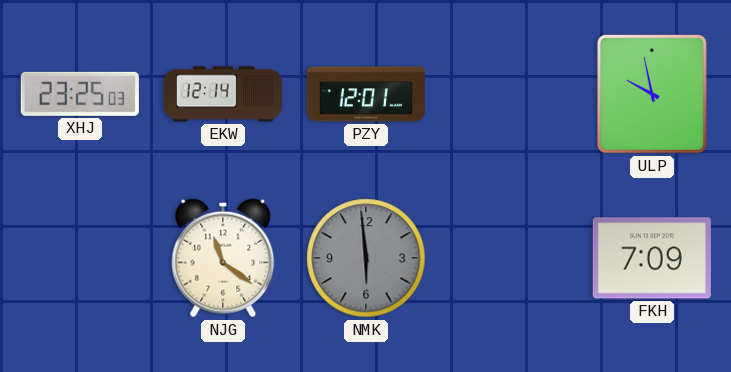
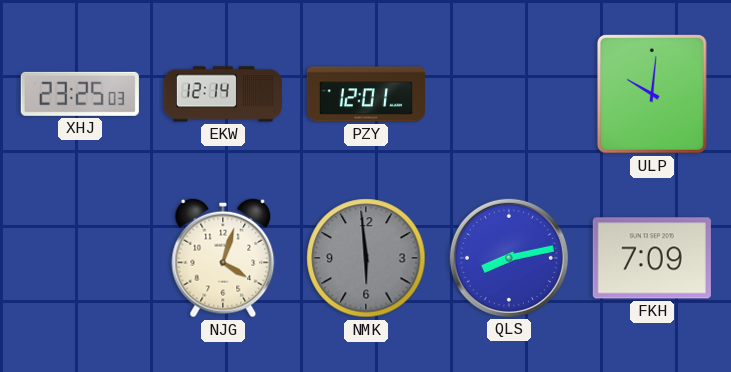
ULP: 9:58 -> 10:01
NJG: 11:21 -> 4:03
QLS: none -> 8:13
